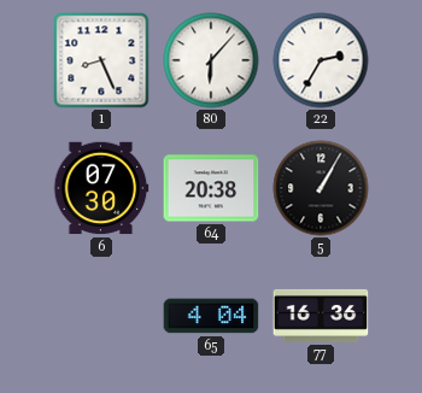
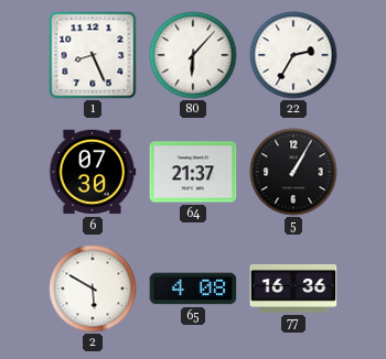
64: 20:38 -> 21:37
2: none -> 5:50
65: 4:04 -> 4:08
